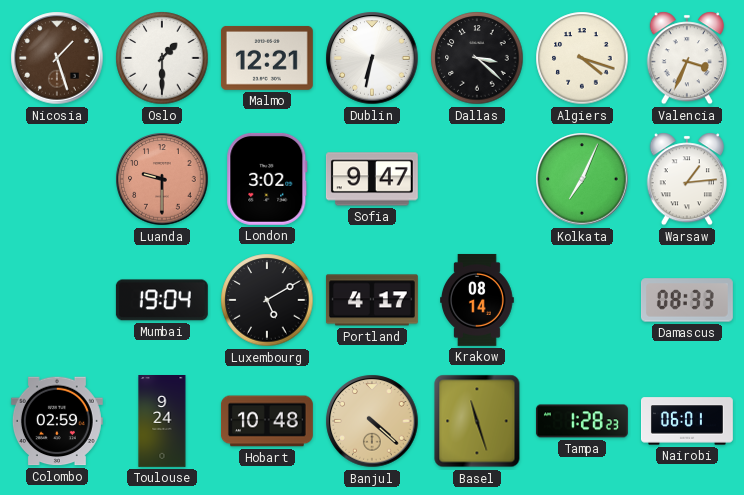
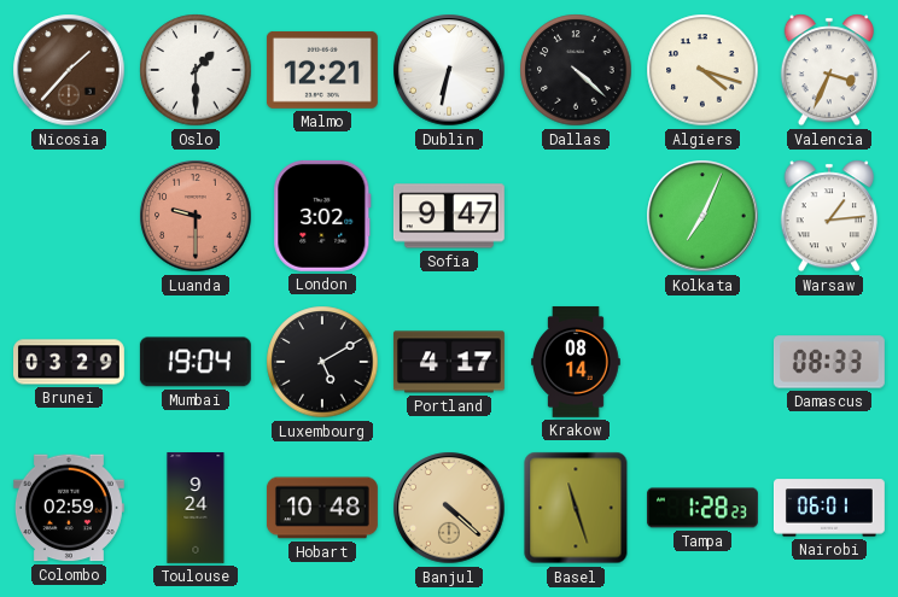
Nicosia: 1:27 -> 1:37
Dallas: 3:22 -> 4:22
Brunei: none -> 03:29
